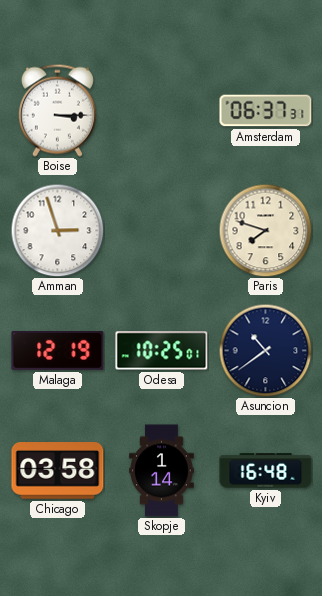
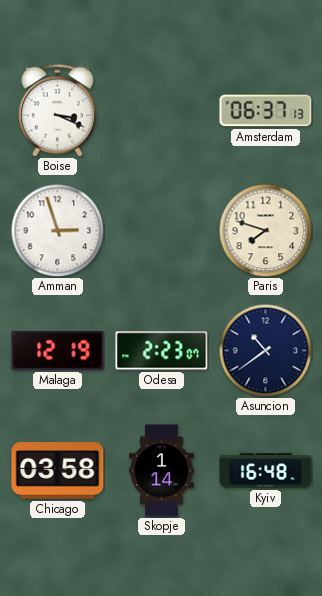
Boise: 3:15 -> 3:19
Amsterdam: 06:37:31 -> 06:37:13
Odesa: 10:25 -> 2:23
